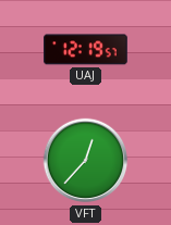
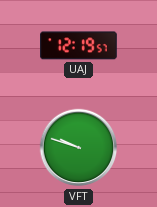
VFT: 12:37 -> 9:48
